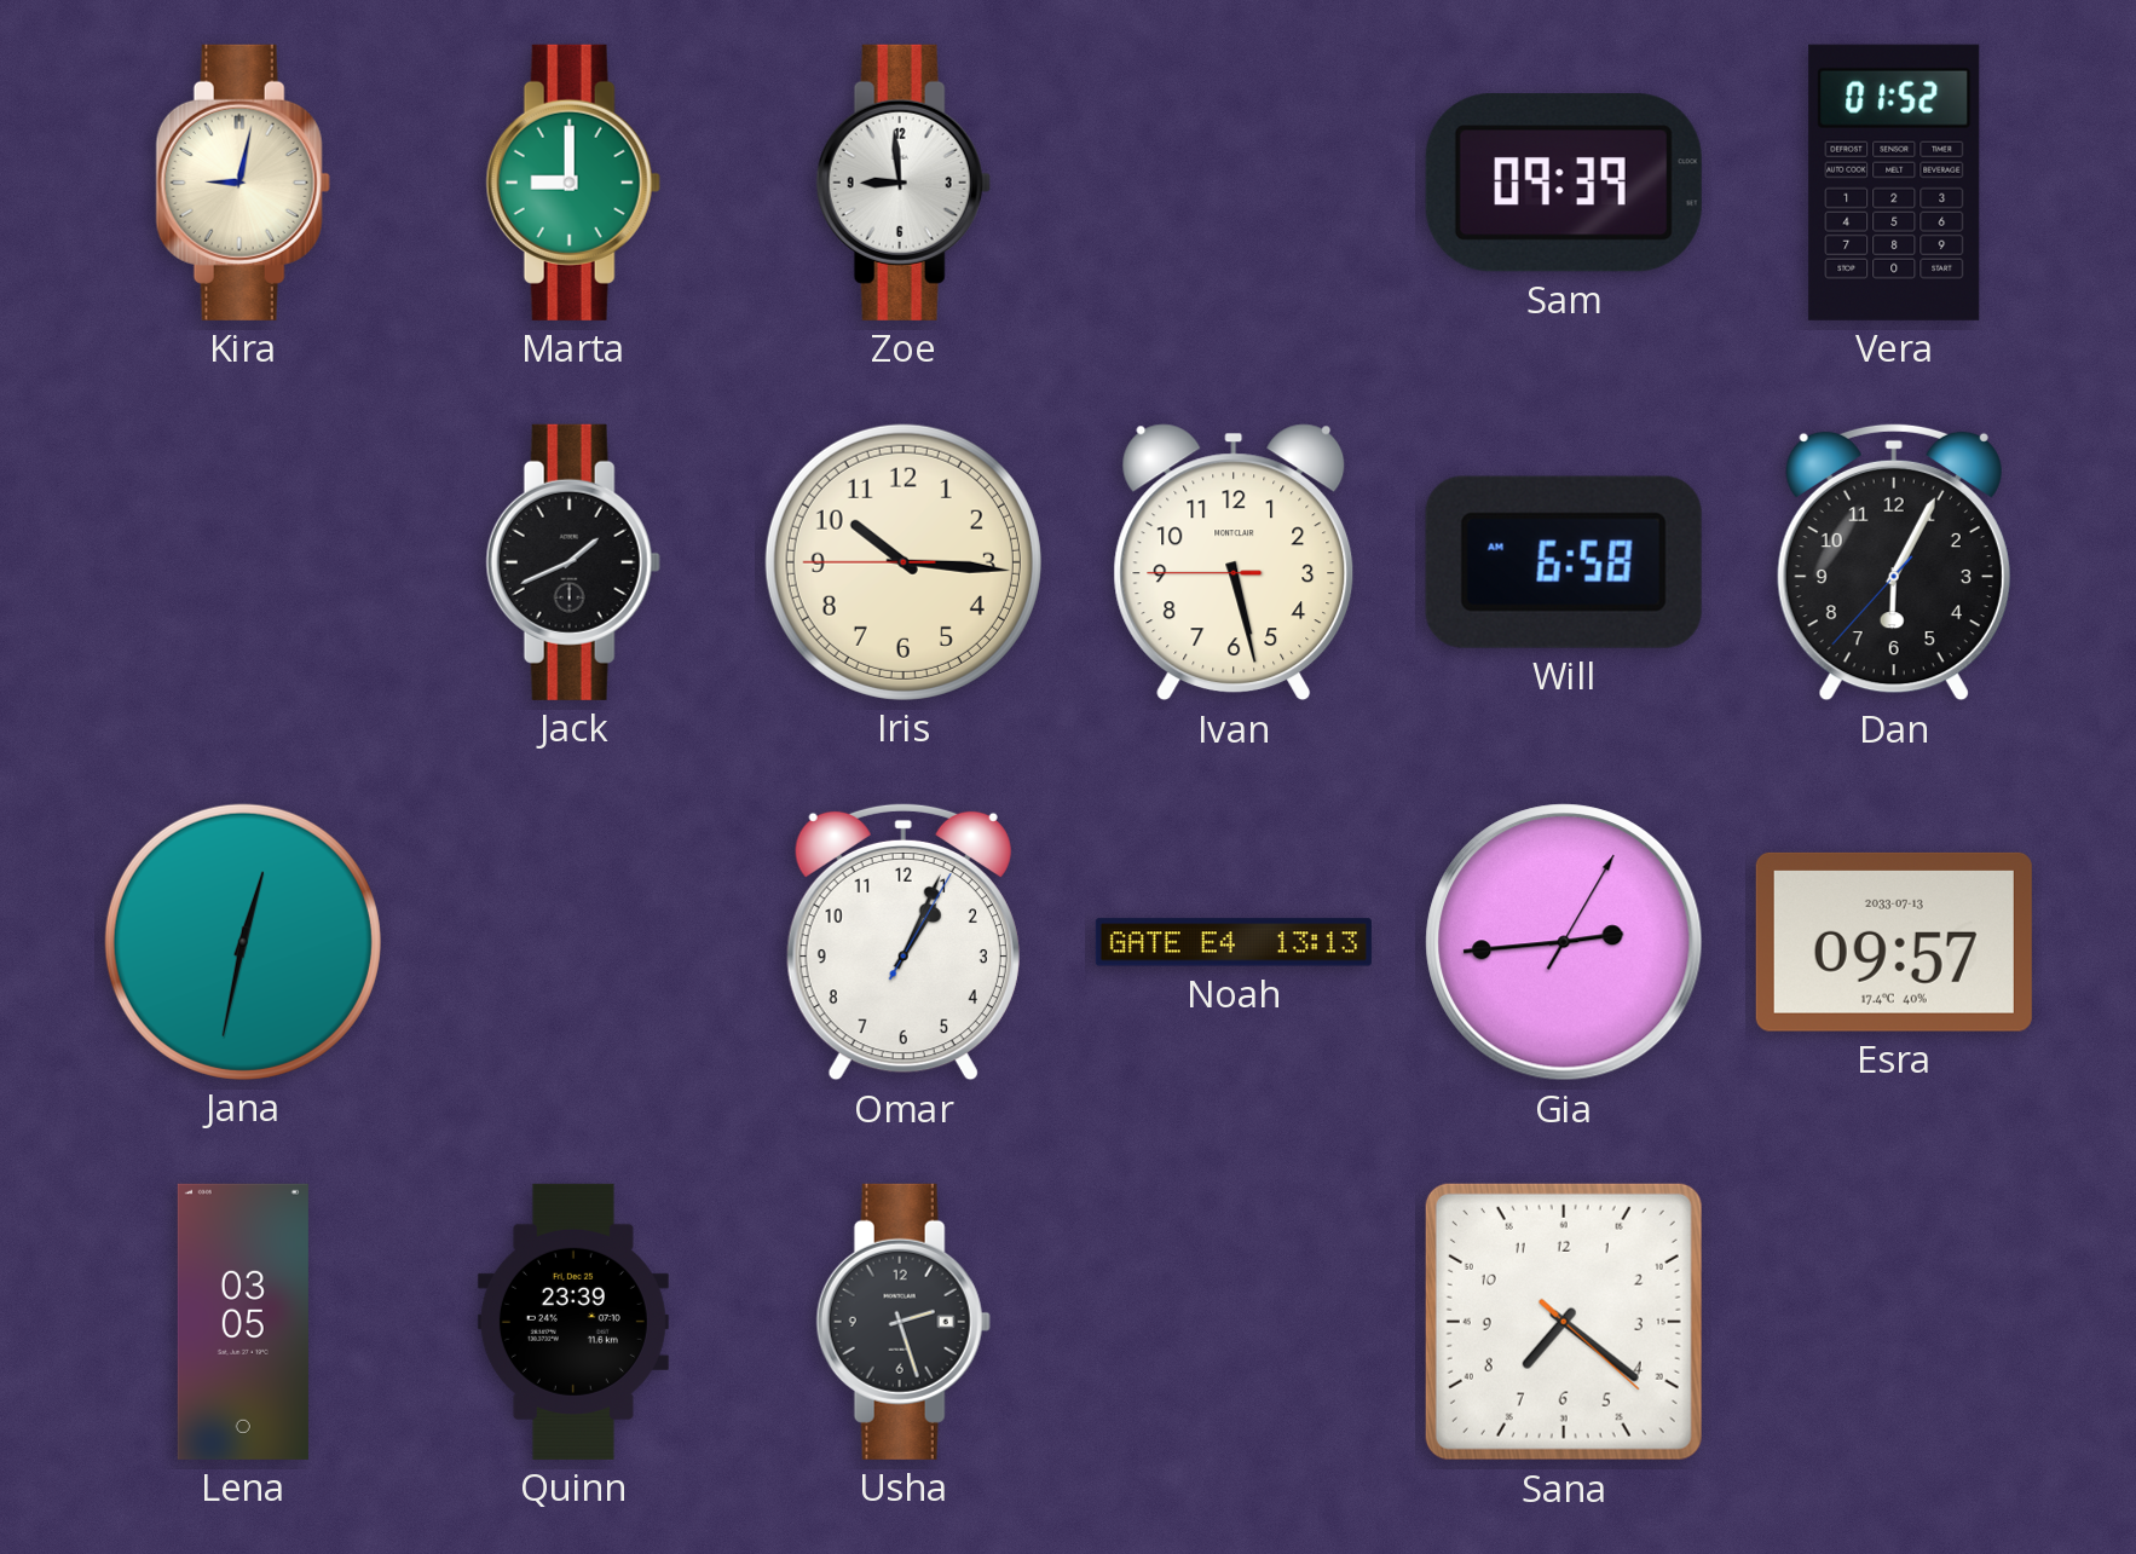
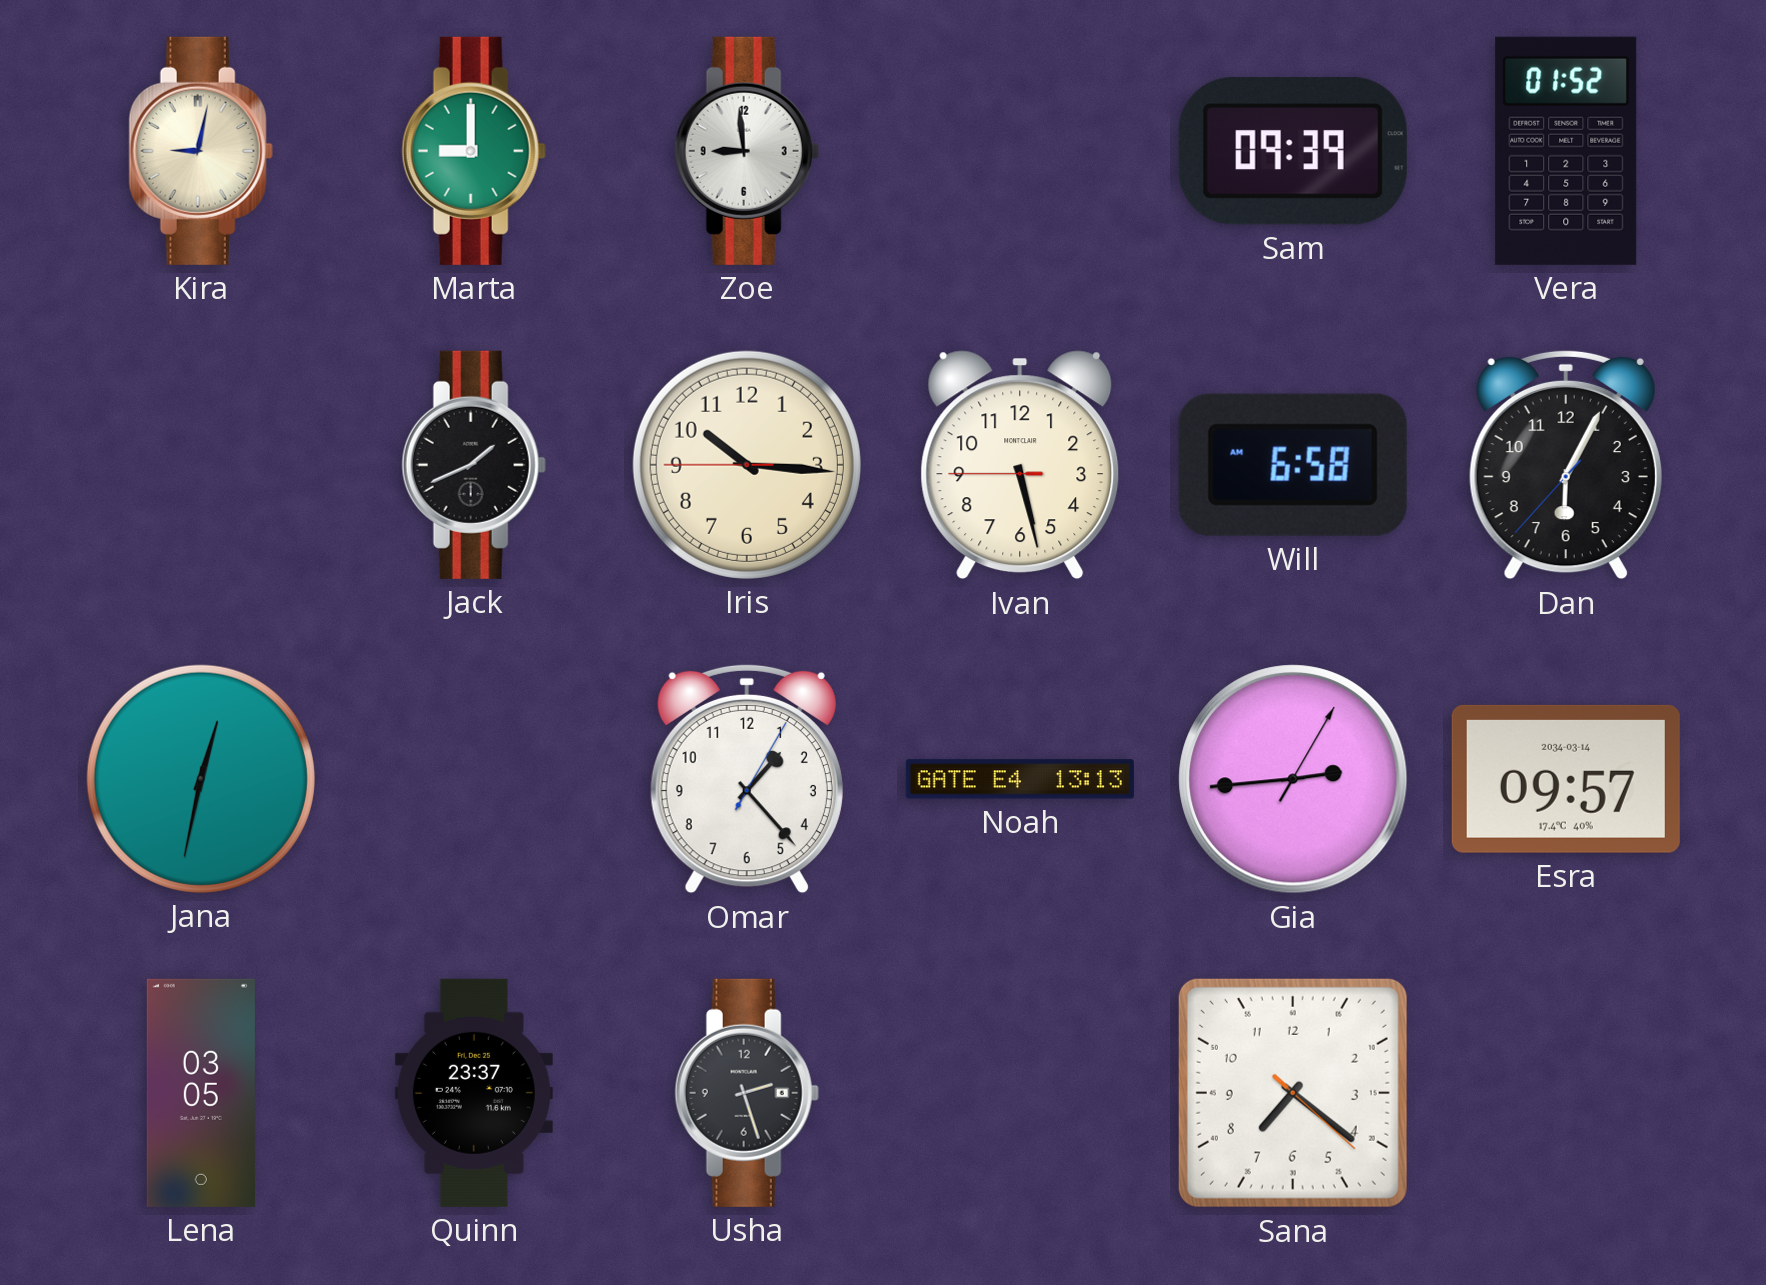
Omar: 1:04 -> 1:23
Esra date: 2033-07-13 -> 2034-03-14
Quinn: 23:39 -> 23:37
